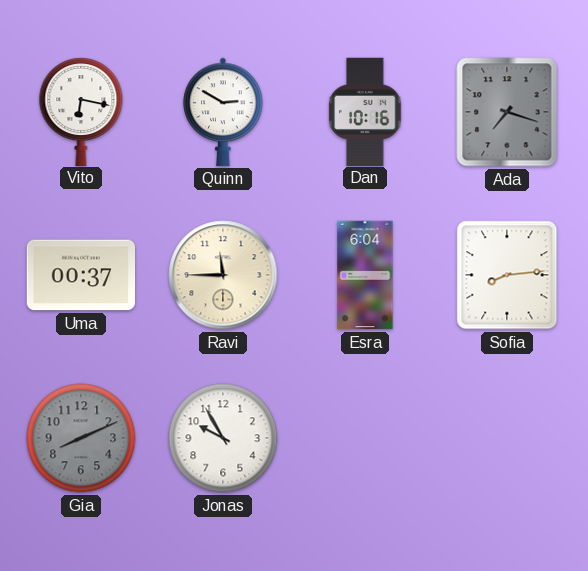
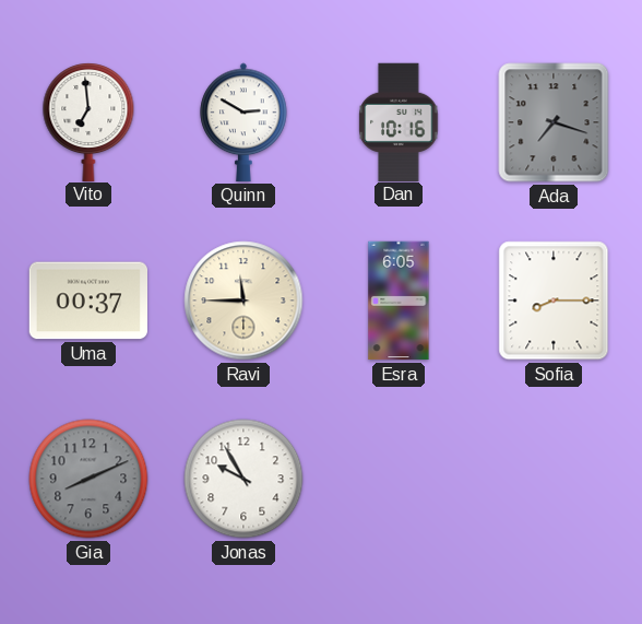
Vito: 6:17 -> 6:59
Esra: 6:04 -> 6:05
Sofia: 8:14 -> 8:15
